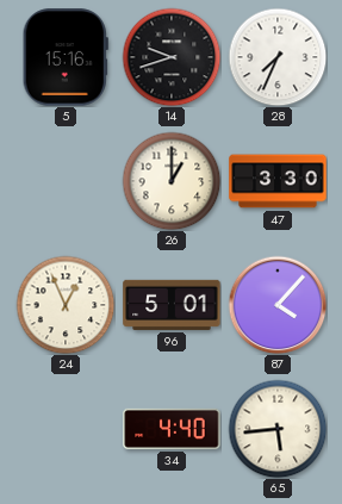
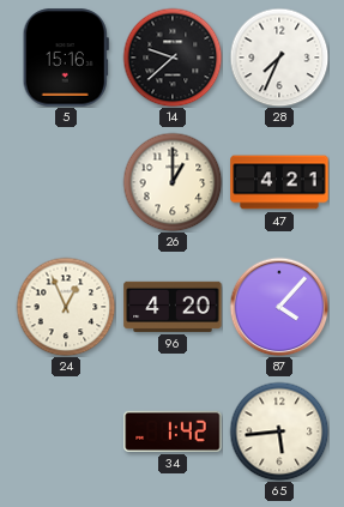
14: 9:42 -> 9:38
47: 3:30 -> 4:21
96: 5:01 -> 4:20
34: 4:40 -> 1:42
